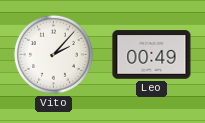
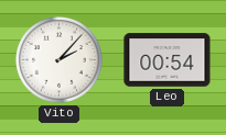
Leo: 00:49 -> 00:54
